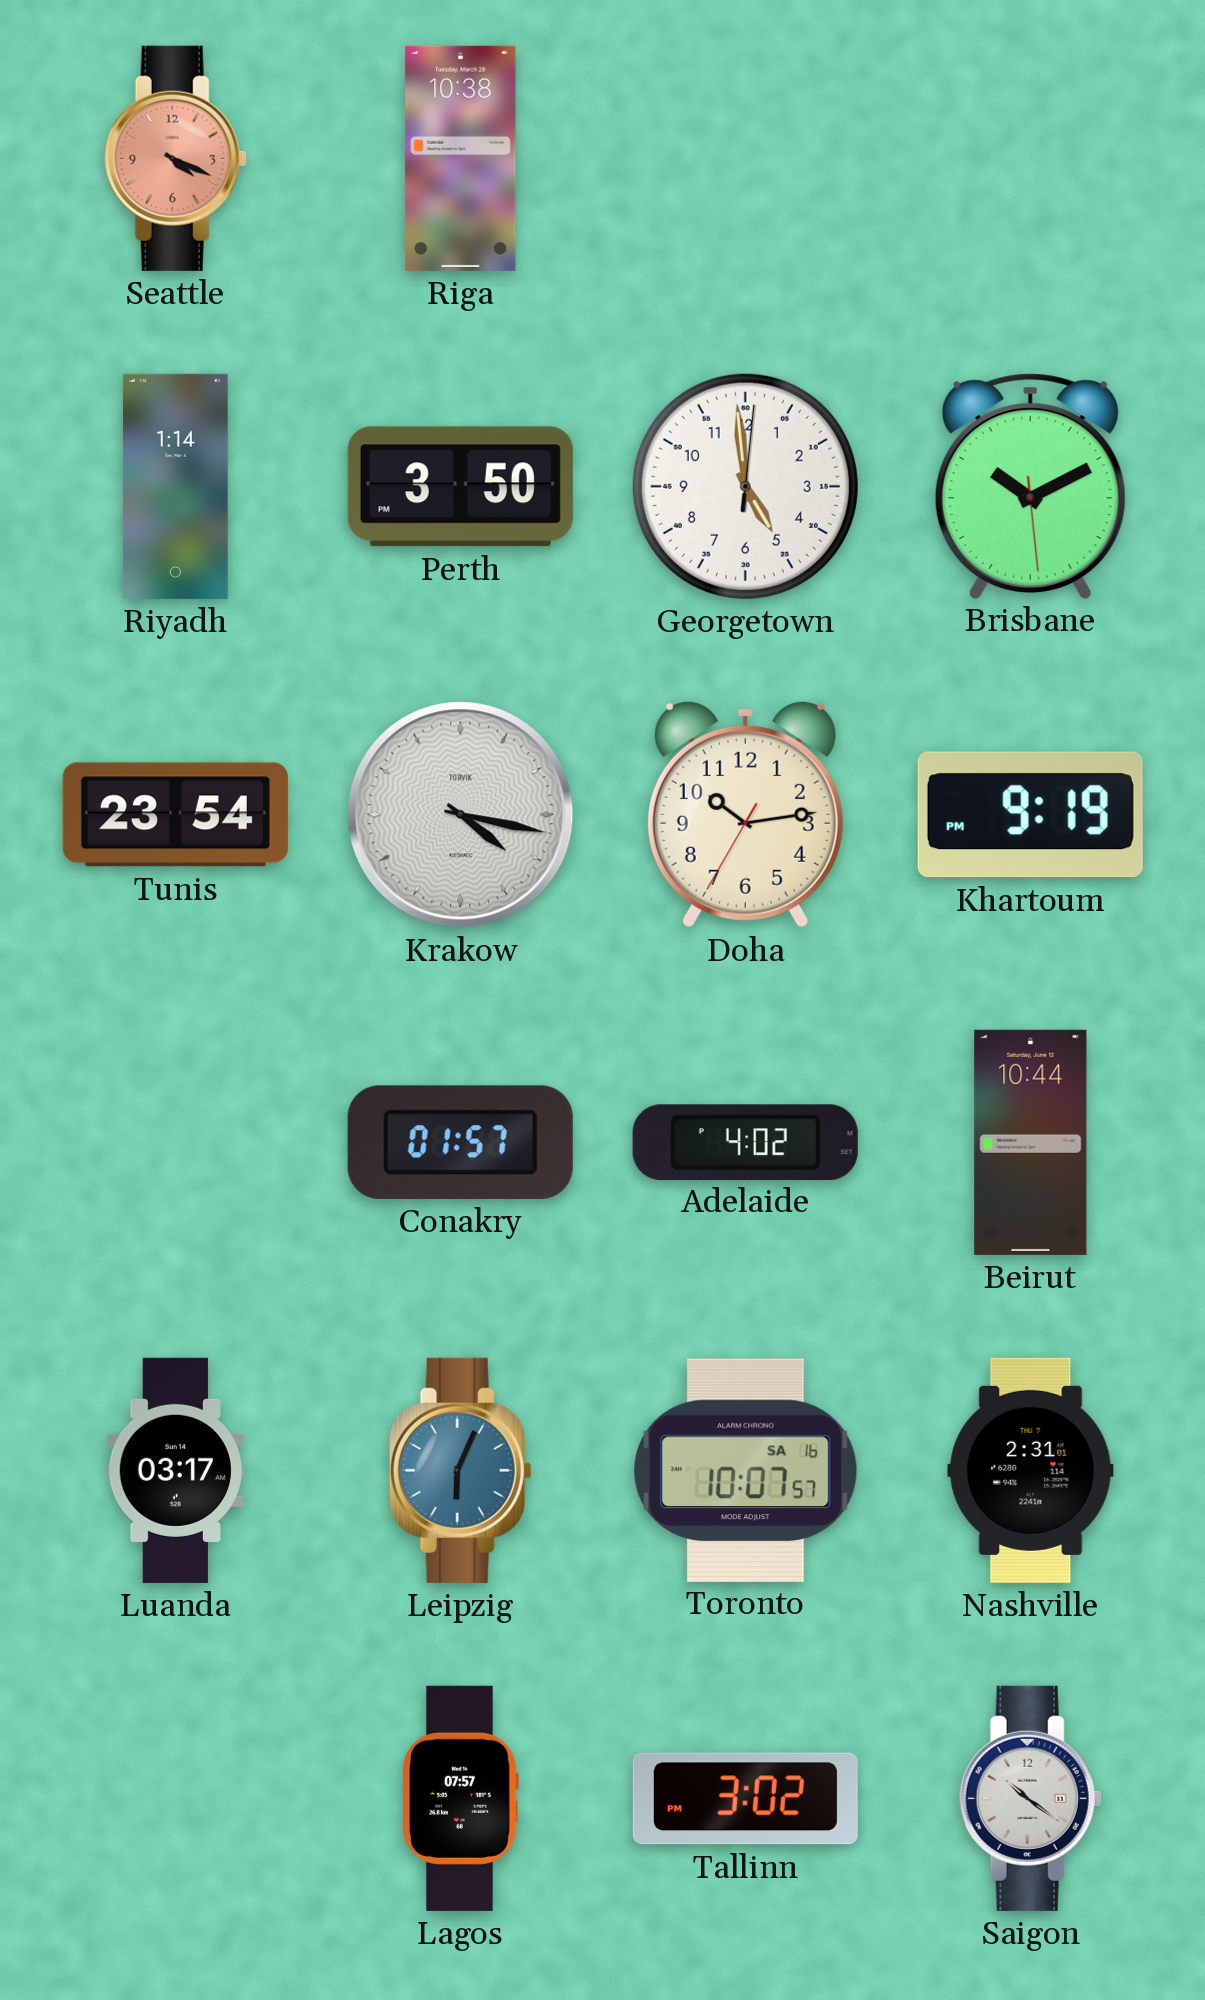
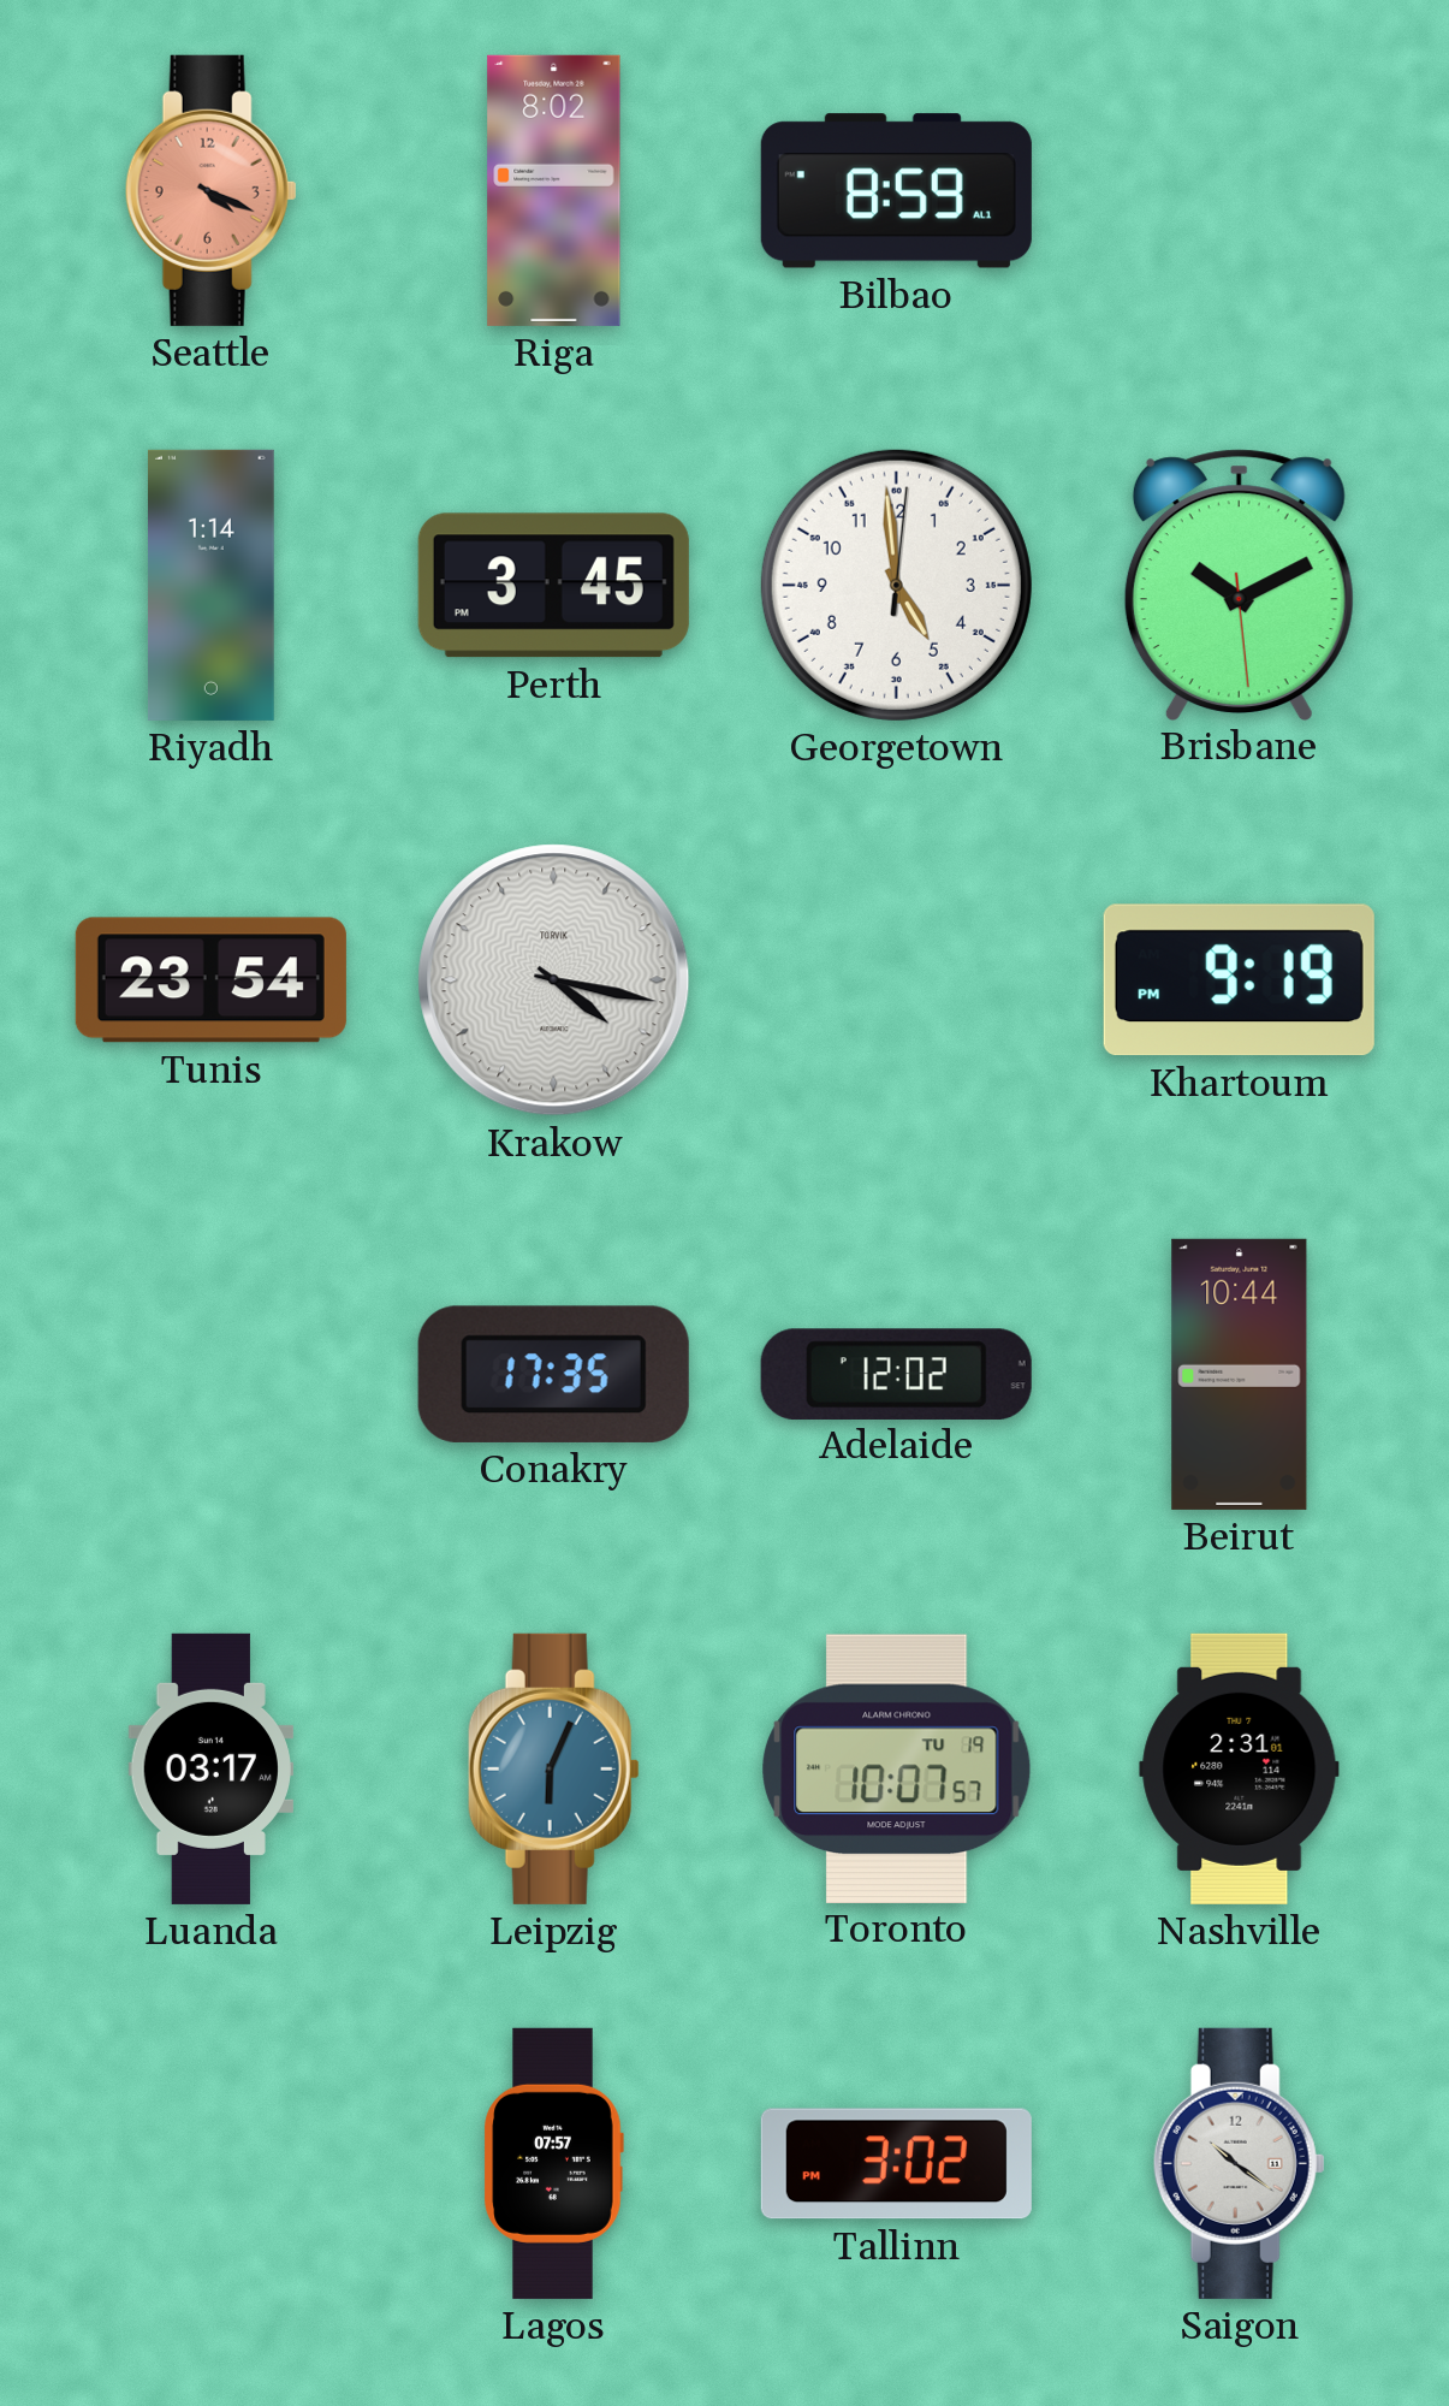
Riga: 10:38 -> 8:02
Bilbao: none -> 8:59
Perth: 3:50 -> 3:45
Doha: 10:13 -> none
Conakry: 01:57 -> 17:35
Adelaide: 4:02 -> 12:02
Toronto date: SA 16 -> TU 19
